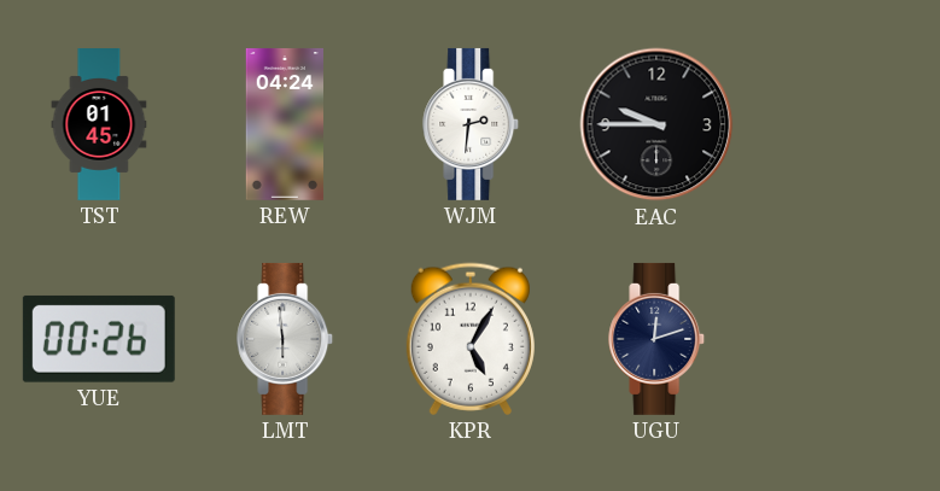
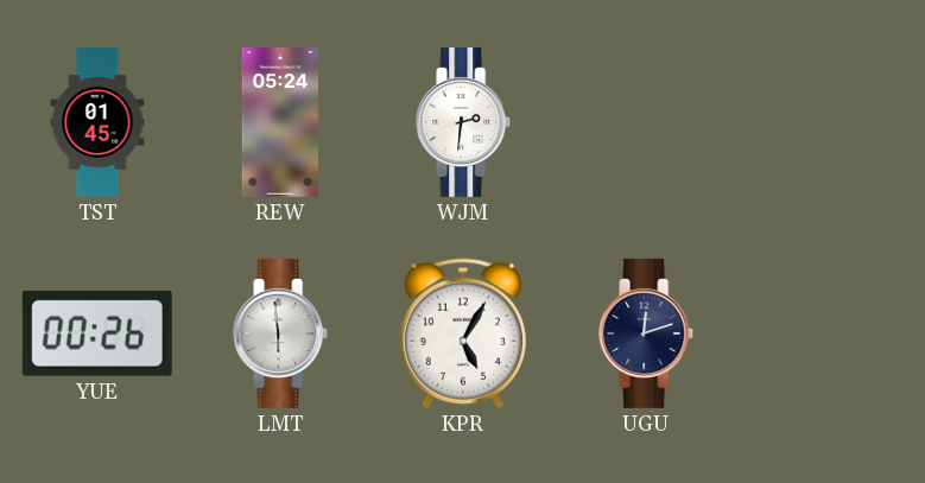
REW: 04:24 -> 05:24
EAC: 9:45 -> none
